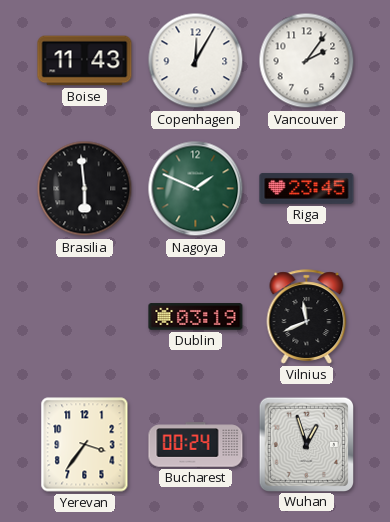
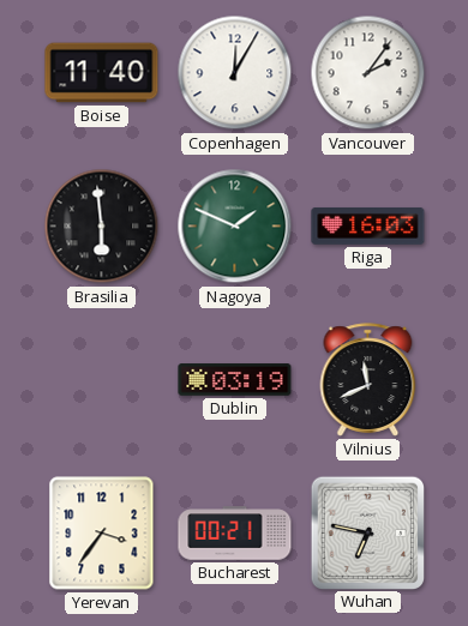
Boise: 11:43 -> 11:40
Riga: 23:45 -> 16:03
Bucharest: 00:24 -> 00:21
Wuhan: 12:57 -> 6:47
